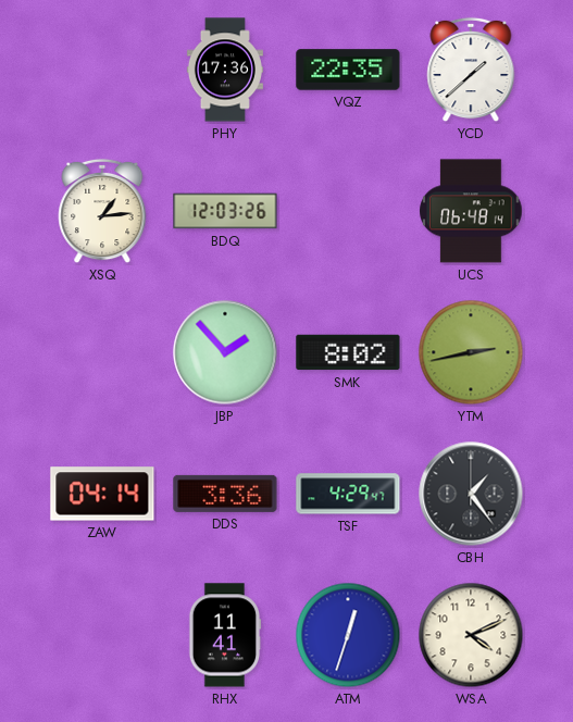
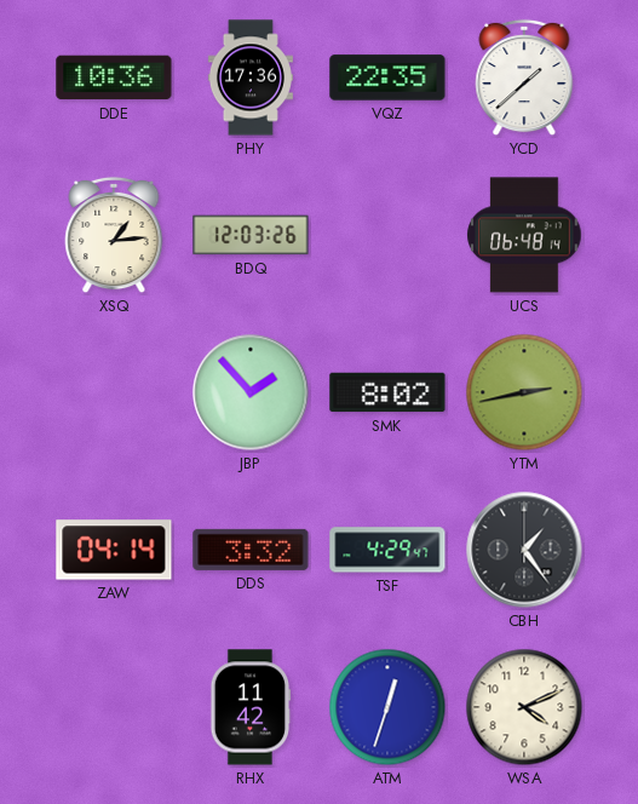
DDE: none -> 10:36
DDS: 3:36 -> 3:32
RHX: 11:41 -> 11:42
